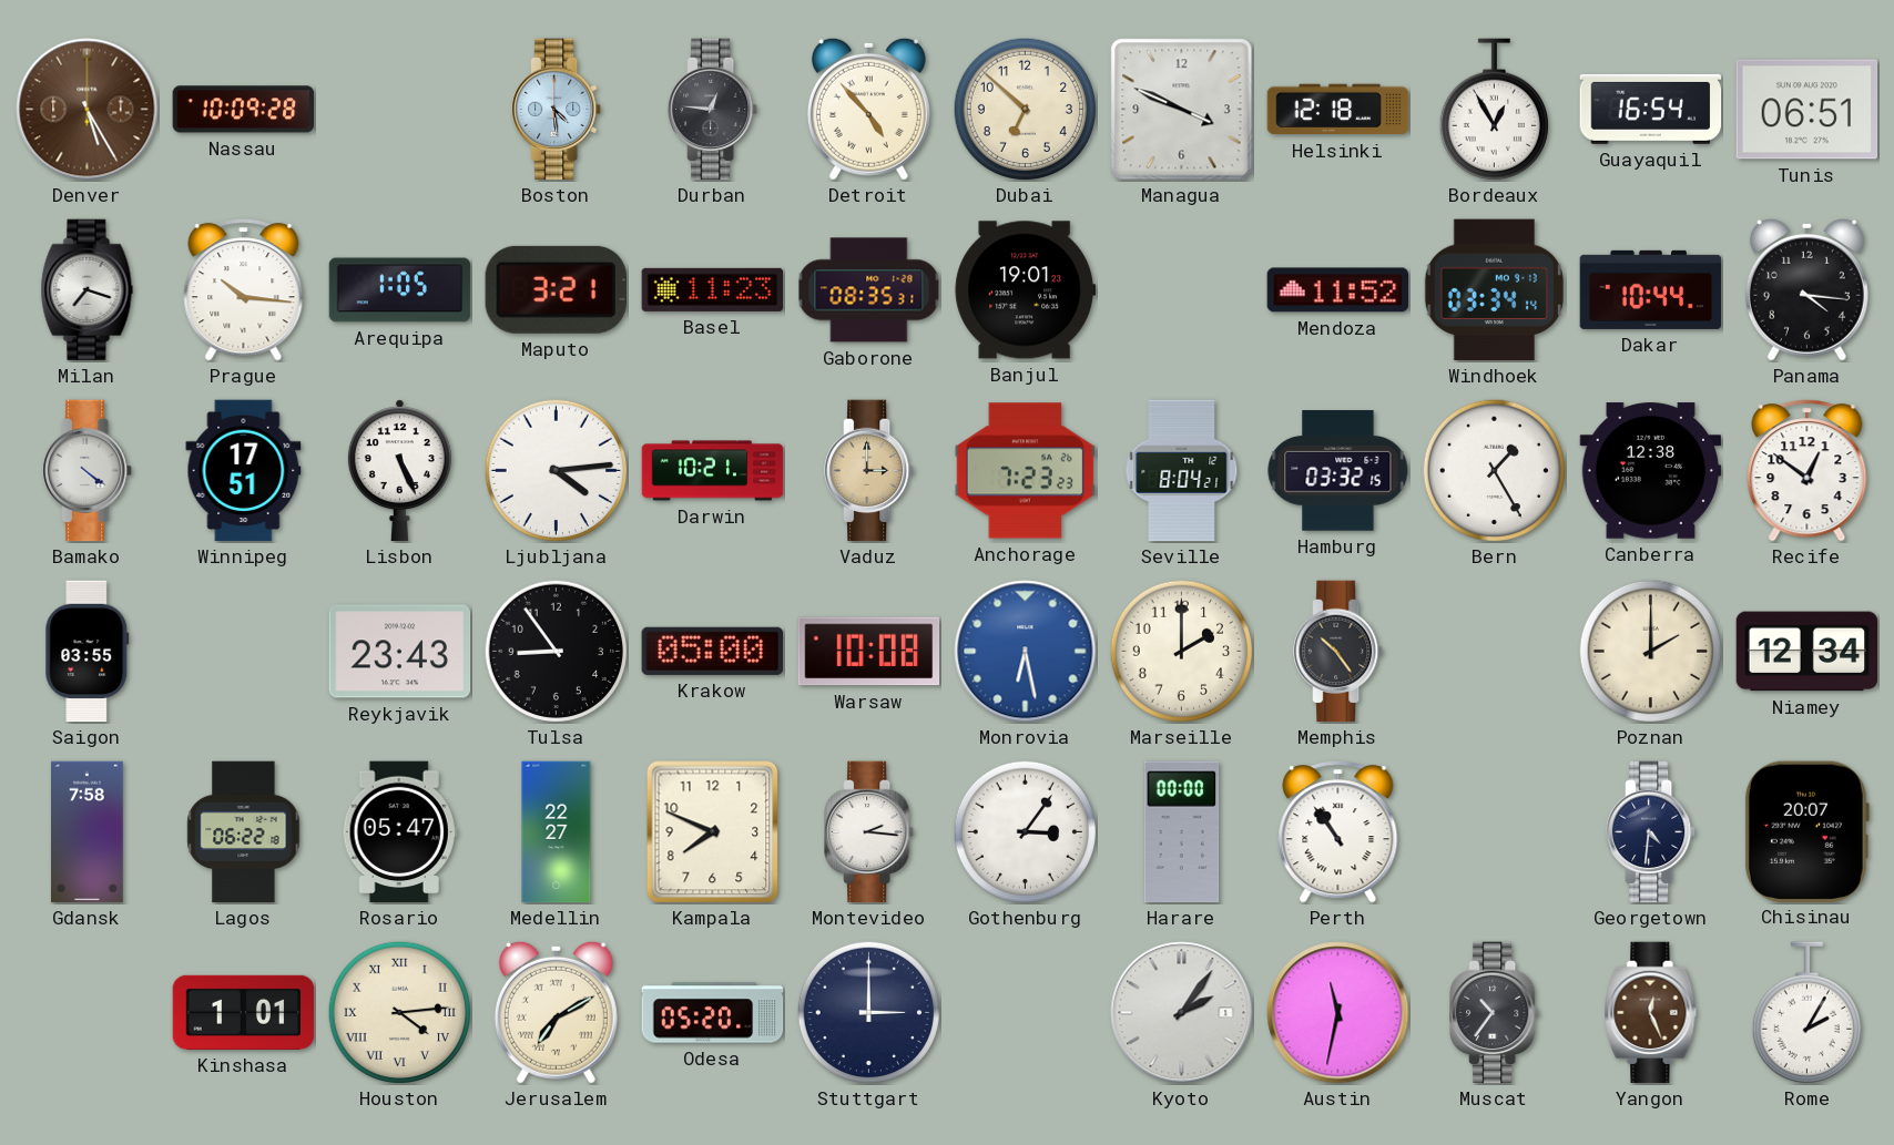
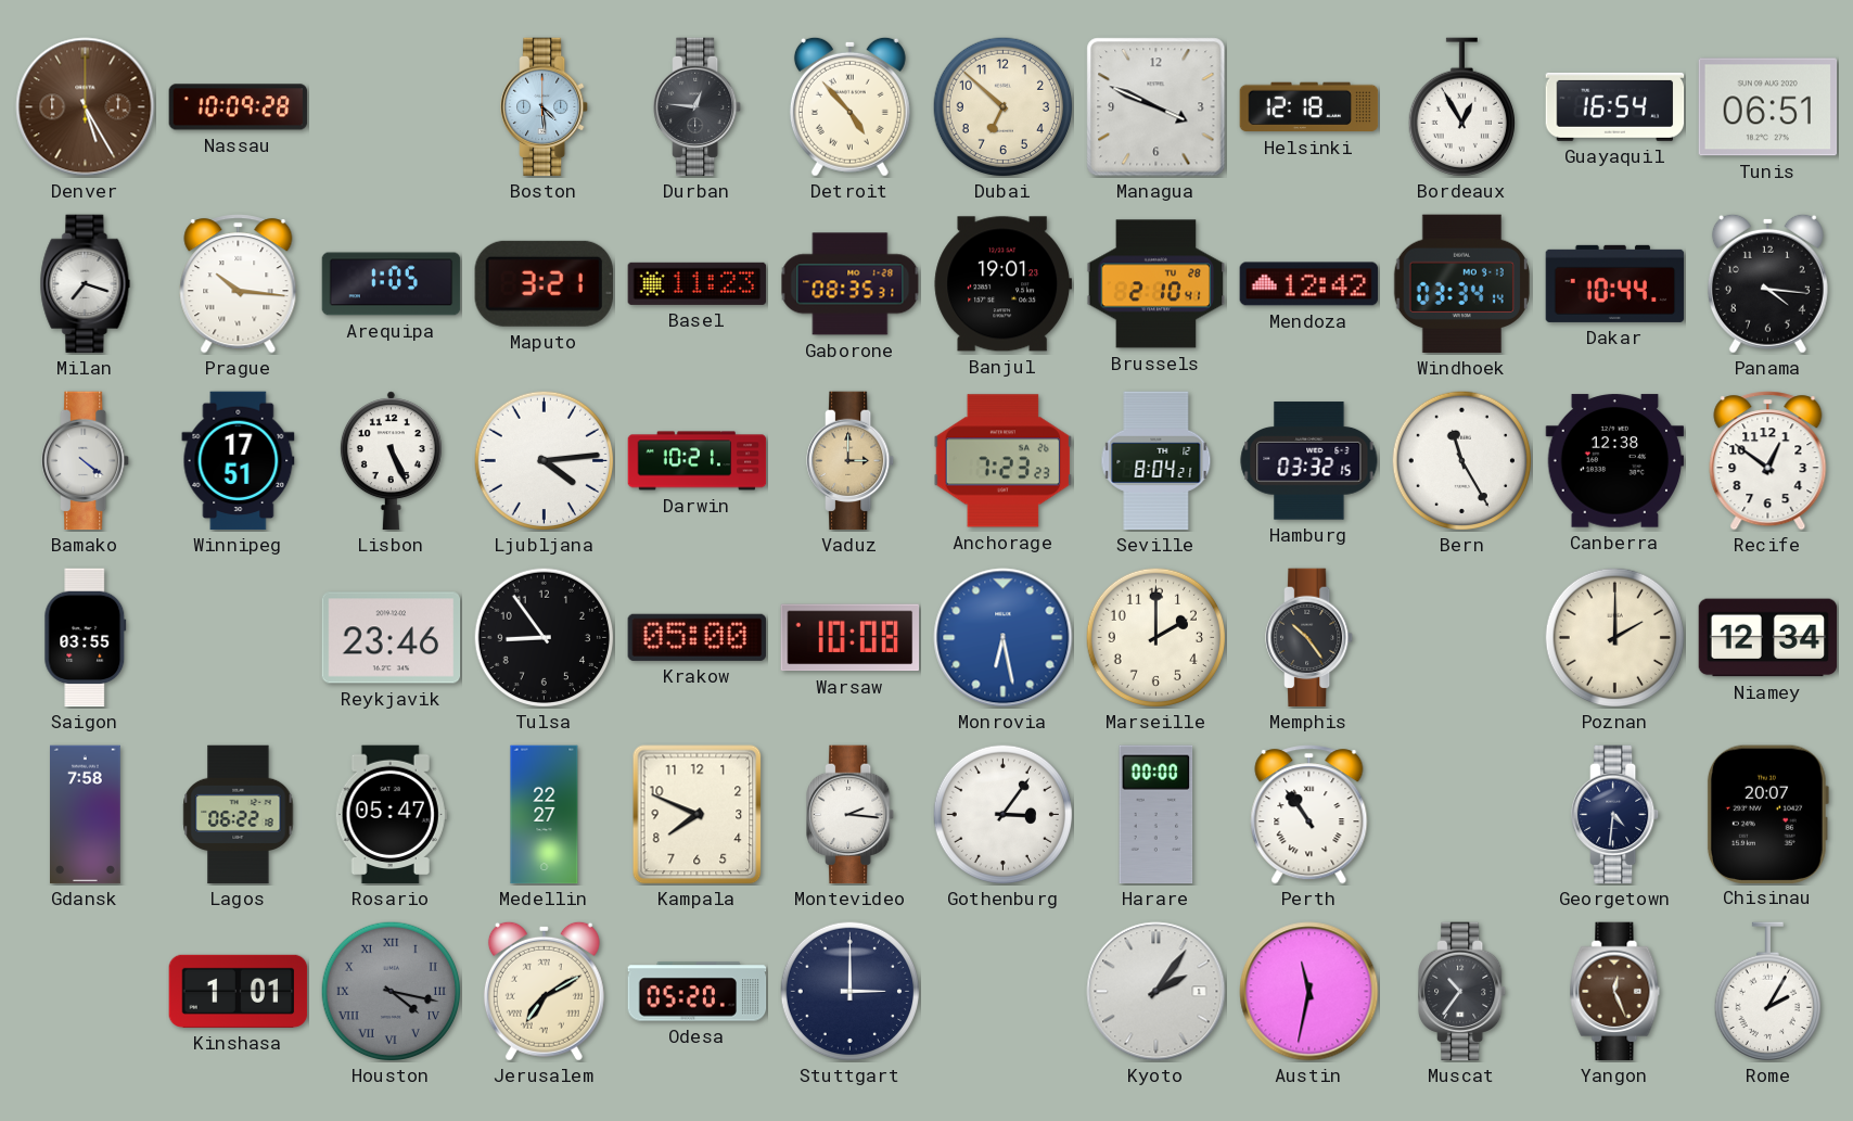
Brussels: none -> 2:10
Mendoza: 11:52 -> 12:42
Bern: 1:25 -> 11:25
Reykjavik: 23:43 -> 23:46
Houston: 4:14 -> 4:17
Houston dial: cream -> grey
